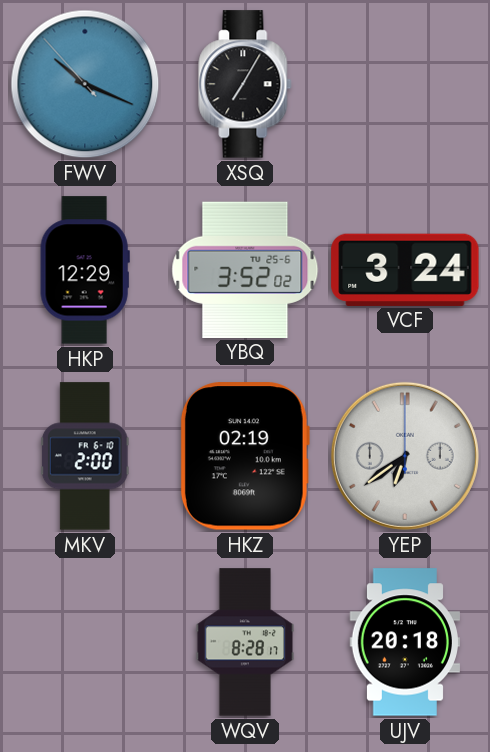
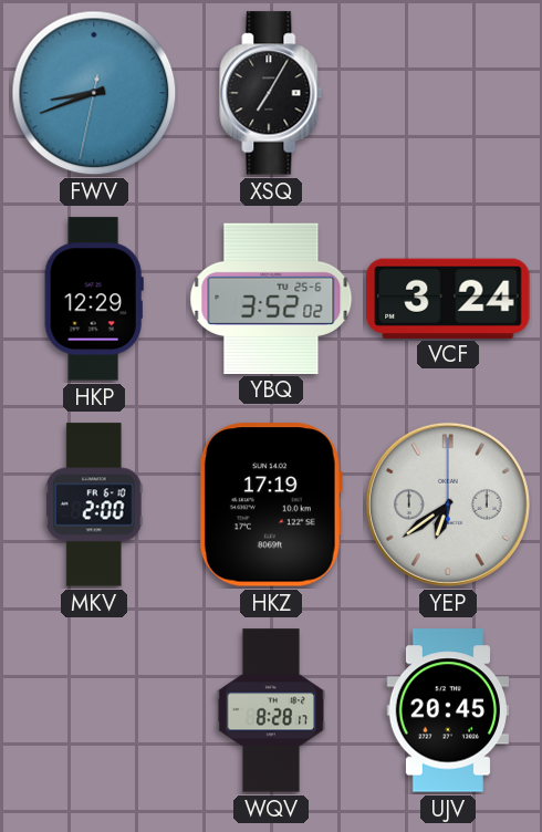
FWV: 10:18 -> 8:41
HKZ: 02:19 -> 17:19
UJV: 20:18 -> 20:45
